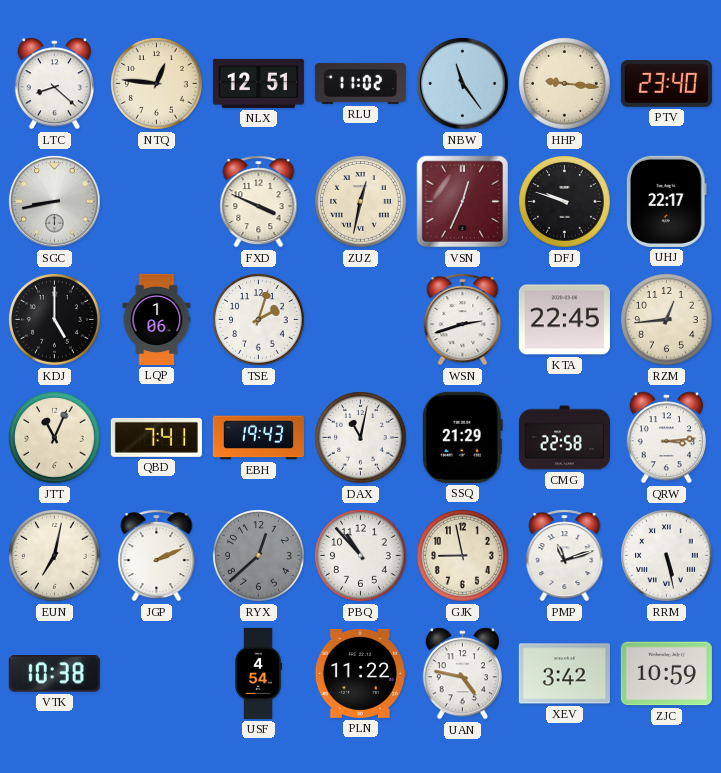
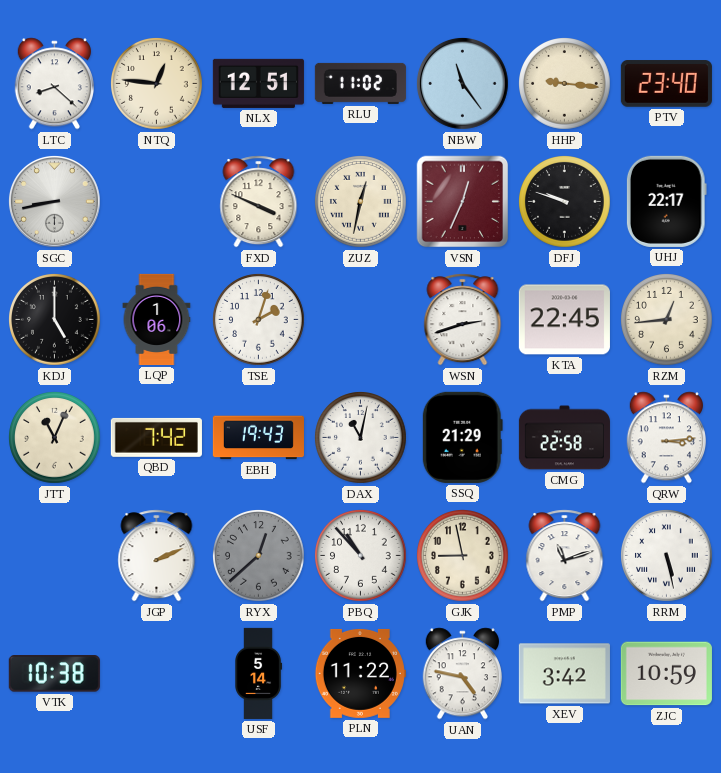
QBD: 7:41 -> 7:42
EUN: 7:02 -> none
USF: 4:54 -> 5:14
